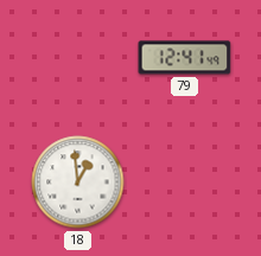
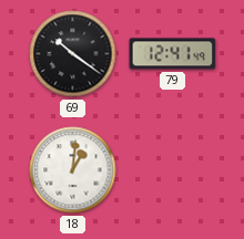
69: none -> 10:21
18: 12:59 -> 1:01
